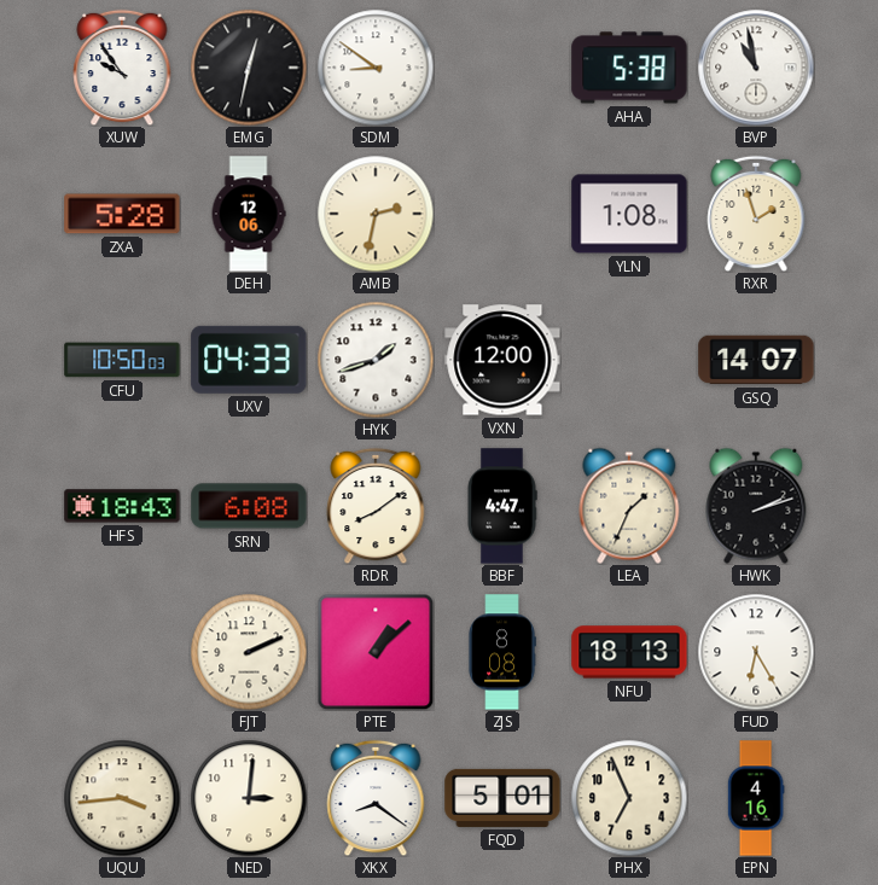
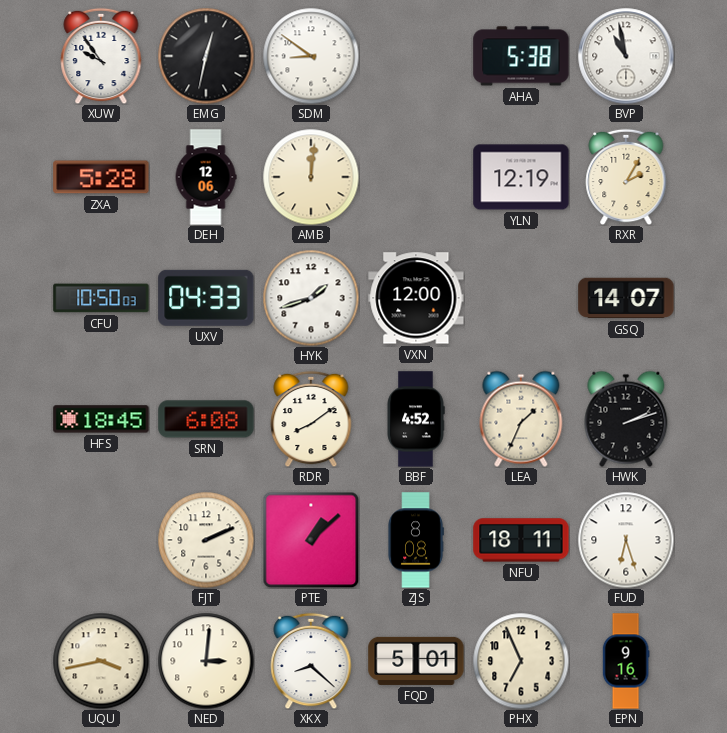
AMB: 2:32 -> 12:01
YLN: 1:08 -> 12:19
RXR: 1:57 -> 2:05
HFS: 18:43 -> 18:45
BBF: 4:47 -> 4:52
NFU: 18:13 -> 18:11
FUD: 6:25 -> 6:27
UQU: 3:44 -> 3:43
XKX: 8:21 -> 8:22
EPN: 4:16 -> 9:16
